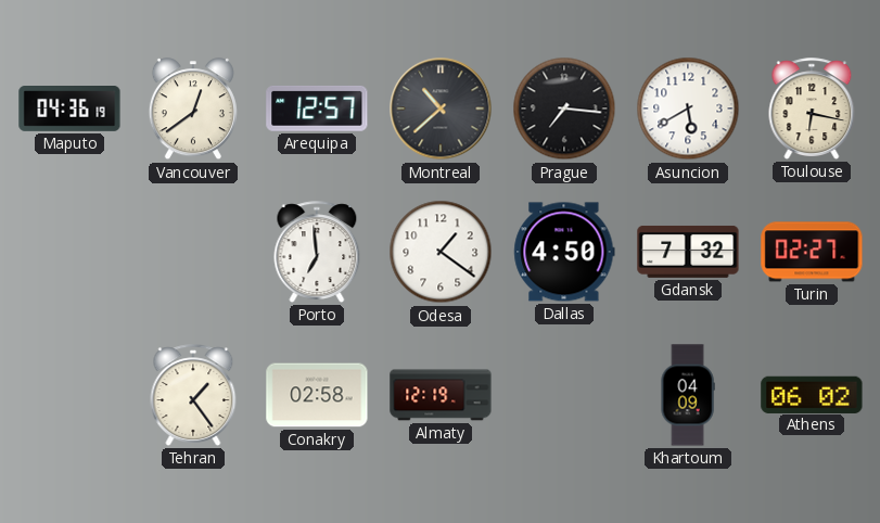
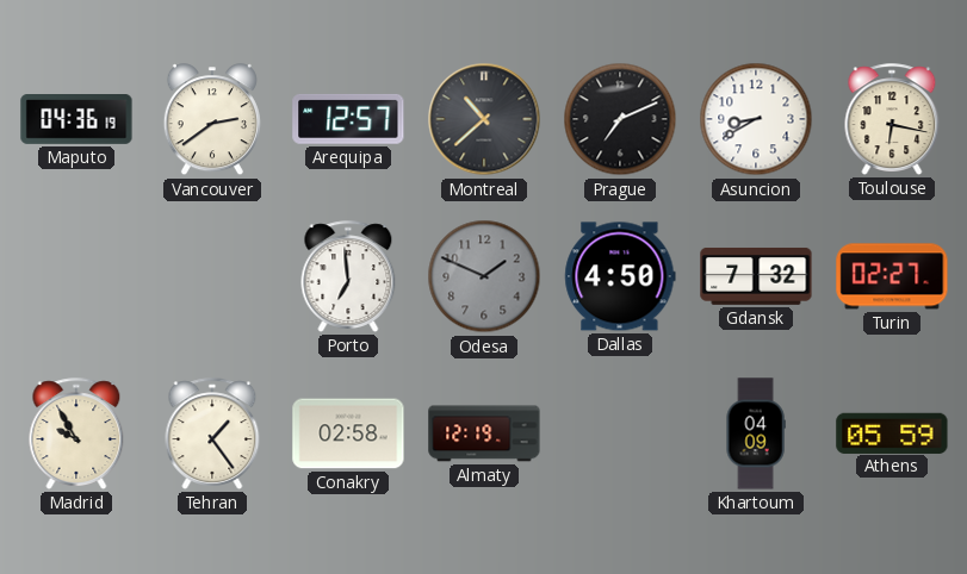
Vancouver: 12:39 -> 2:39
Prague: 7:16 -> 7:11
Asuncion: 5:40 -> 8:40
Odesa: 1:21 -> 1:49
Odesa dial: white -> grey
Madrid: none -> 9:55
Athens: 06:02 -> 05:59
